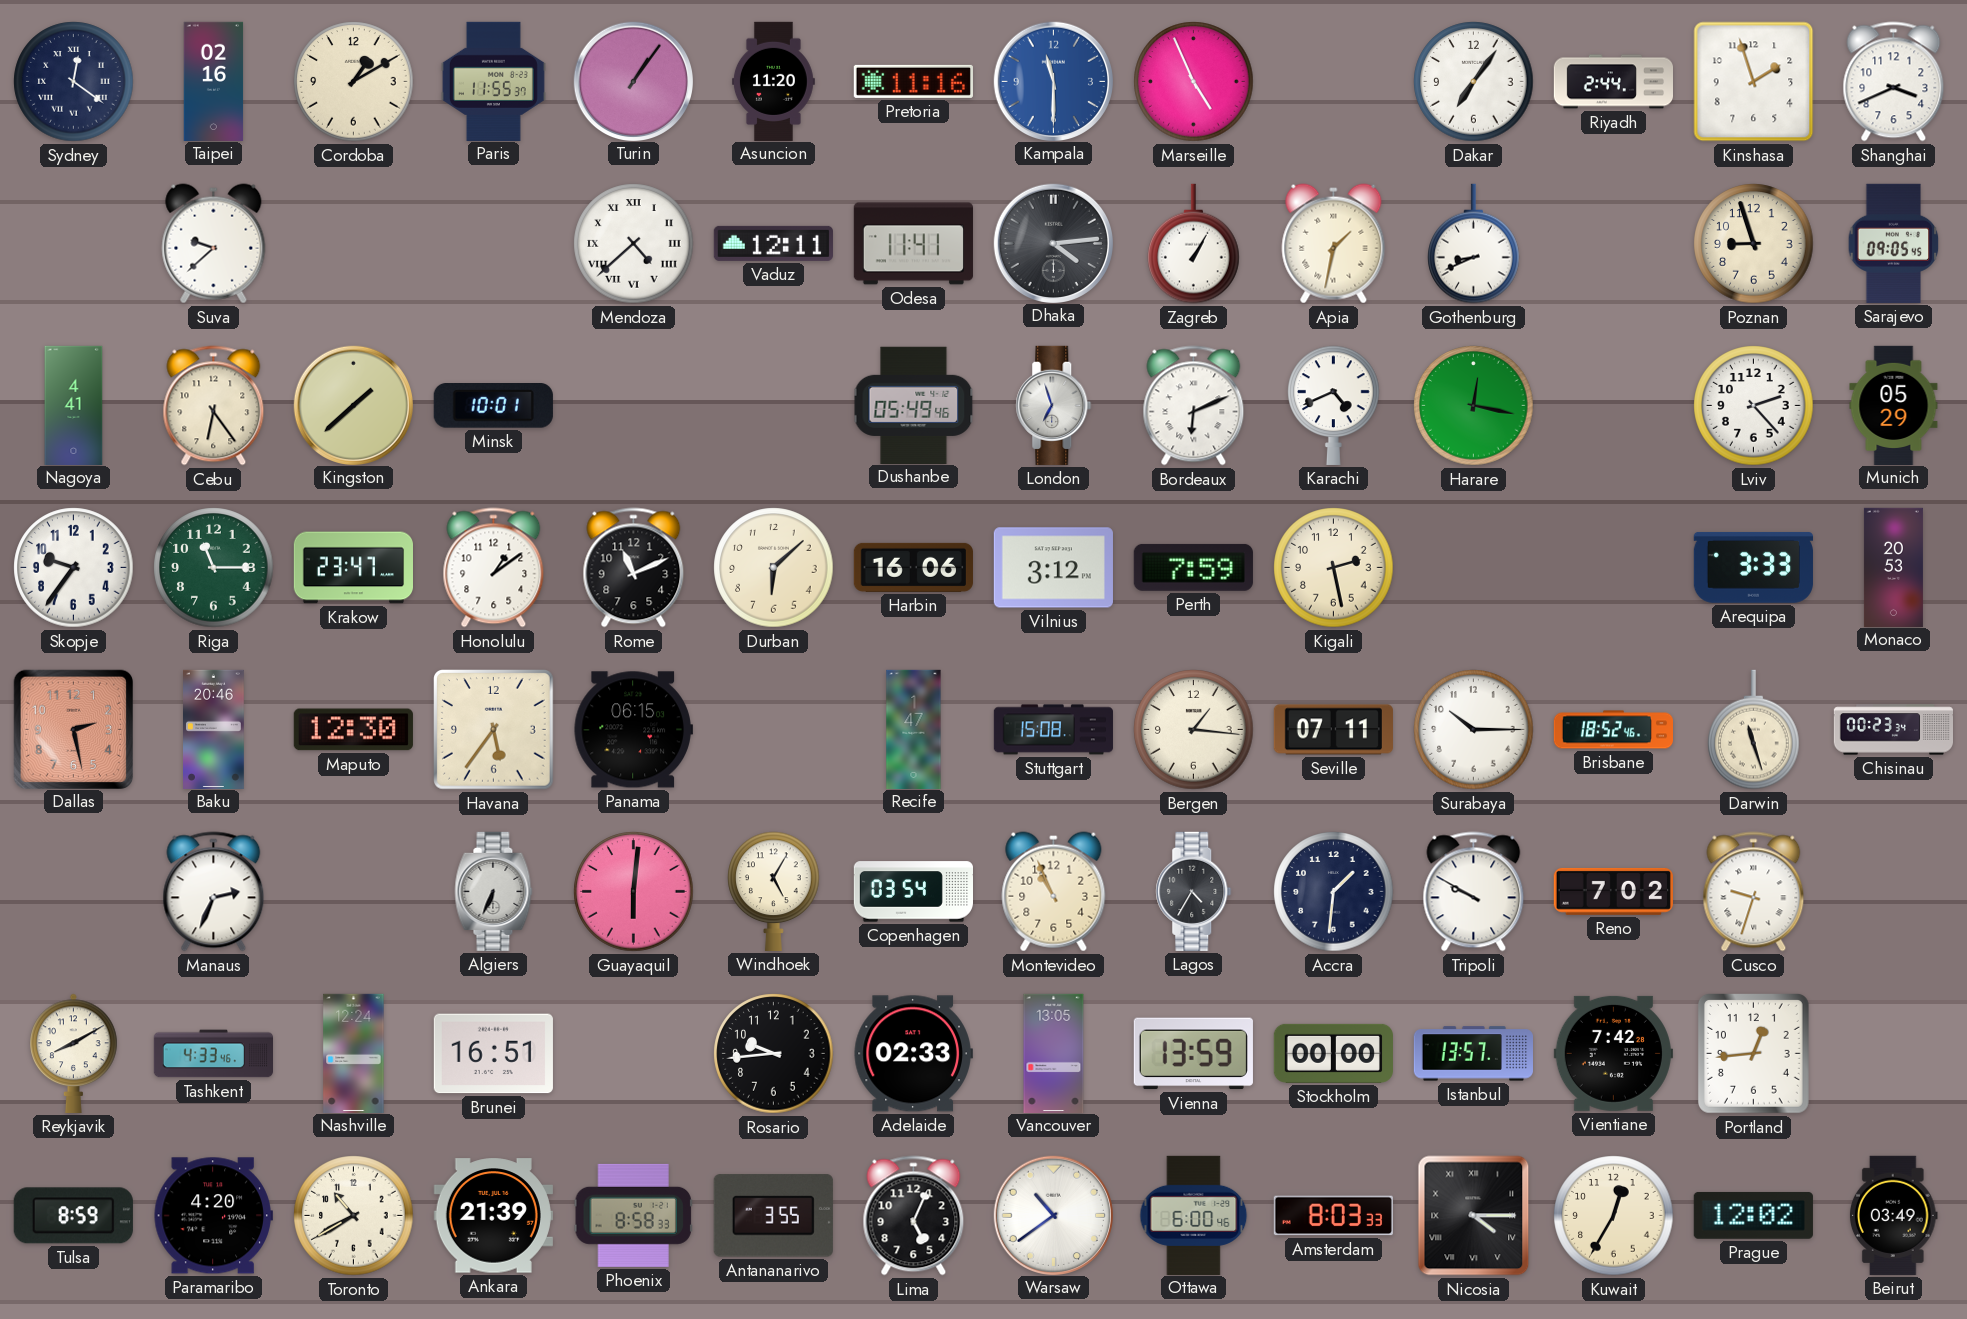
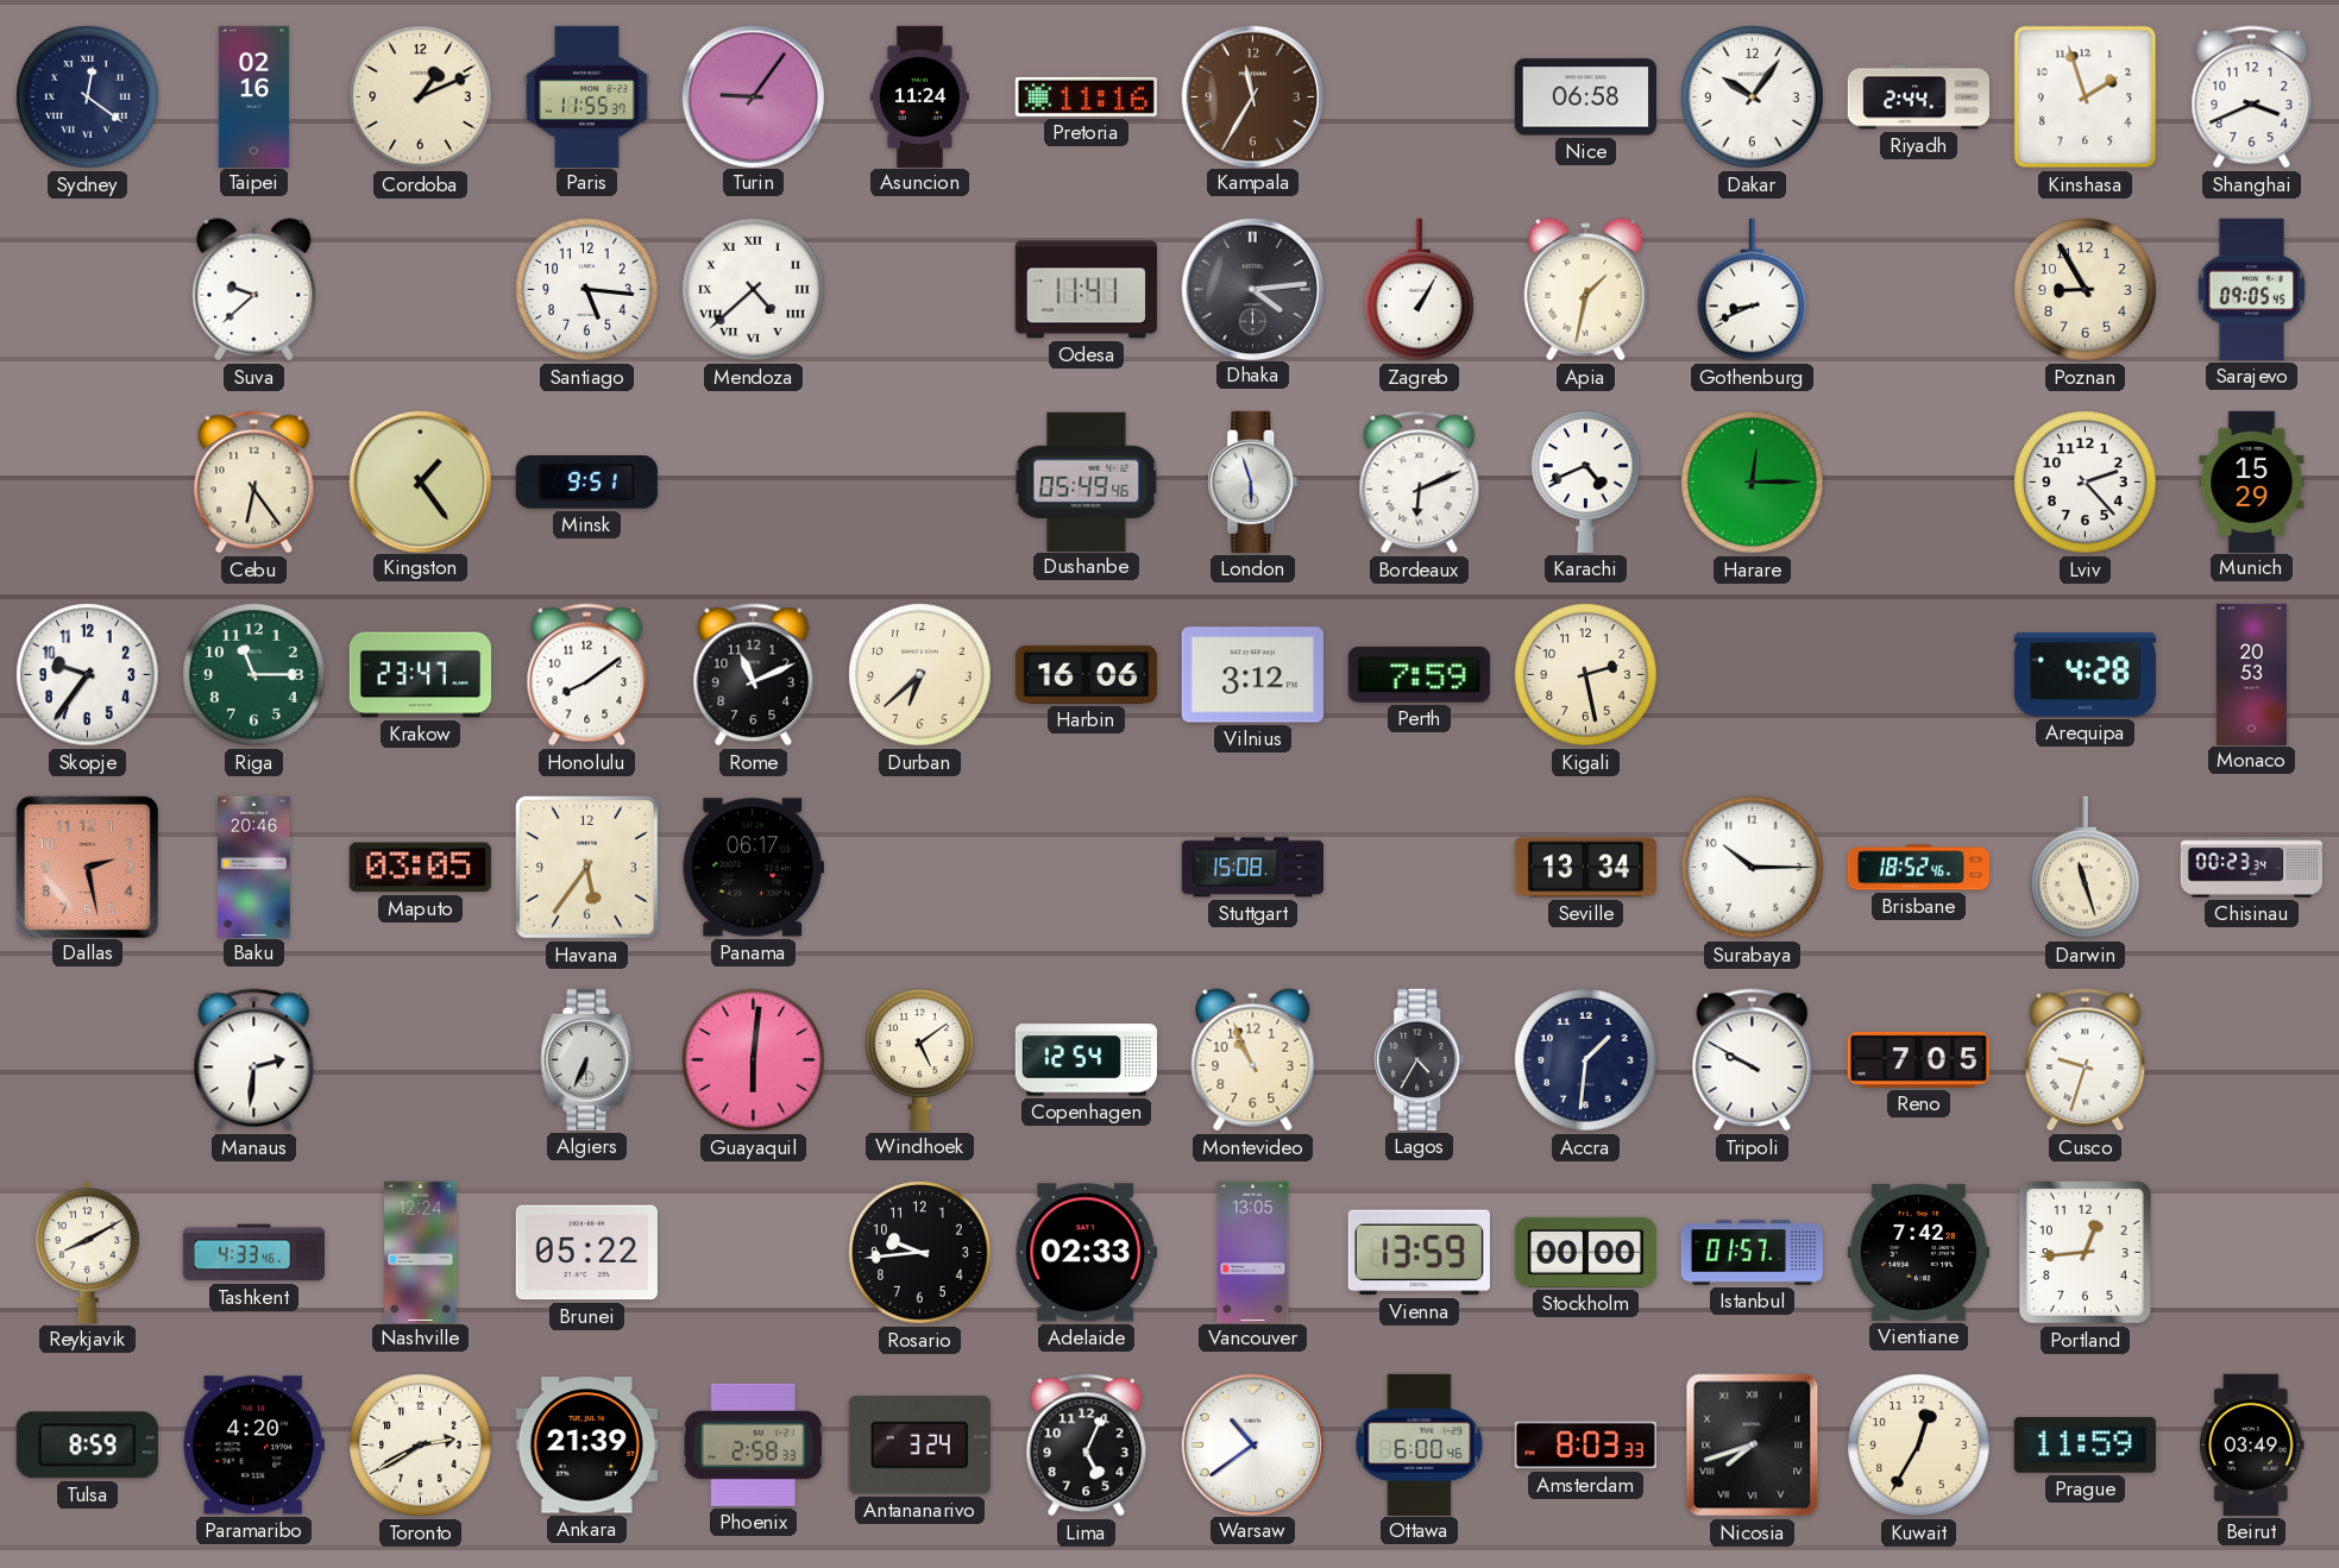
Cordoba: 1:10 -> 1:11
Turin: 1:06 -> 9:06
Asuncion: 11:20 -> 11:24
Kampala: 11:30 -> 11:35
Kampala dial: blue -> brown
Marseille: 4:56 -> none
Nice: none -> 06:58
Dakar: 7:06 -> 10:06
Santiago: none -> 5:16
Vaduz: 12:11 -> none
Poznan: 8:57 -> 8:55
Nagoya: 4:41 -> none
Kingston: 1:38 -> 1:24
Minsk: 10:01 -> 9:51
London: 6:57 -> 5:57
Harare: 12:17 -> 12:15
Munich: 05:29 -> 15:29
Honolulu: 1:09 -> 8:09
Durban: 6:08 -> 6:38
Arequipa: 3:33 -> 4:28
Maputo: 12:30 -> 03:05
Panama: 06:15 -> 06:17
Recife: 1:47 -> none
Bergen: 1:16 -> none
Seville: 07:11 -> 13:34
Manaus: 2:34 -> 2:31
Windhoek: 5:05 -> 5:09
Copenhagen: 03:54 -> 12:54
Reno: 7:02 -> 7:05
Brunei: 16:51 -> 05:22
Istanbul: 13:57 -> 01:57
Toronto: 10:40 -> 2:40
Phoenix: 8:58 -> 2:58
Antananarivo: 3:55 -> 3:24
Nicosia: 4:15 -> 7:42
Prague: 12:02 -> 11:59
